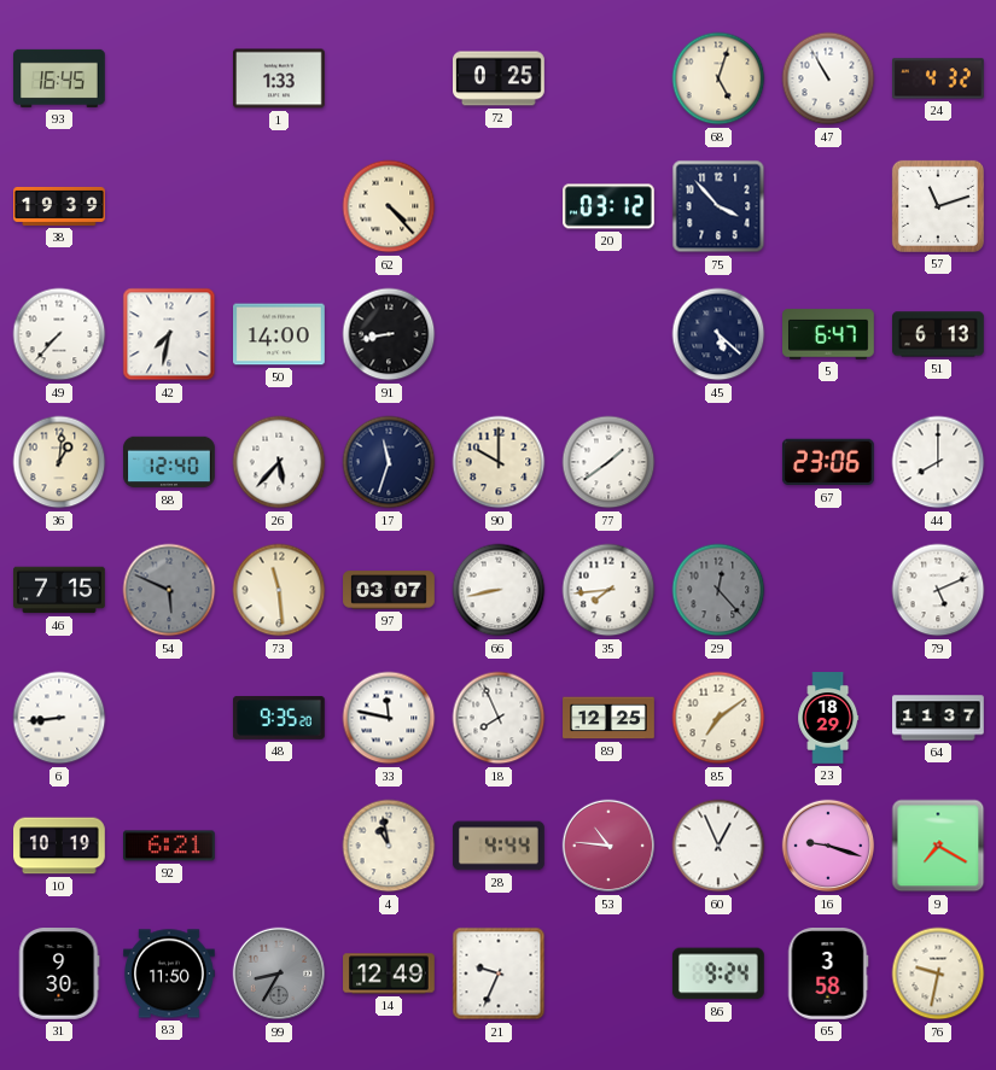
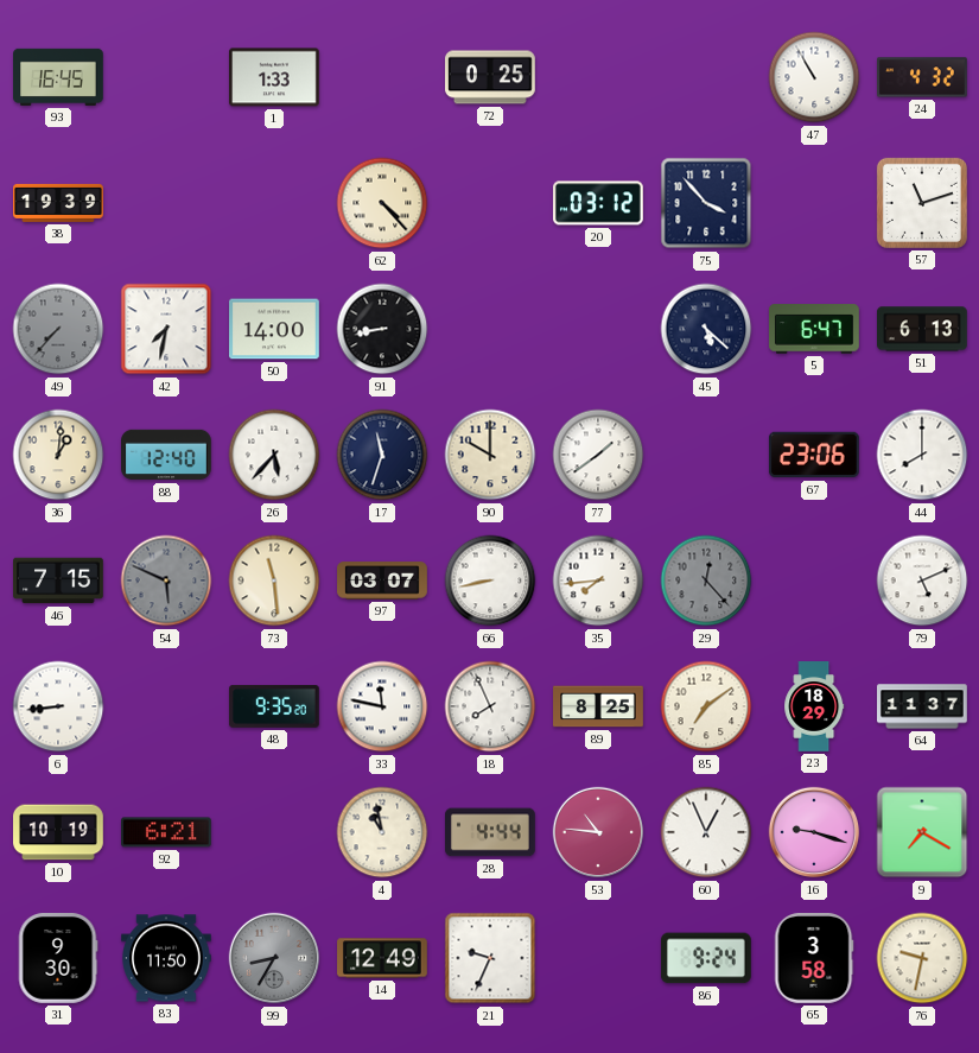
68: 5:03 -> none
49 dial: white -> grey
89: 12:25 -> 8:25
